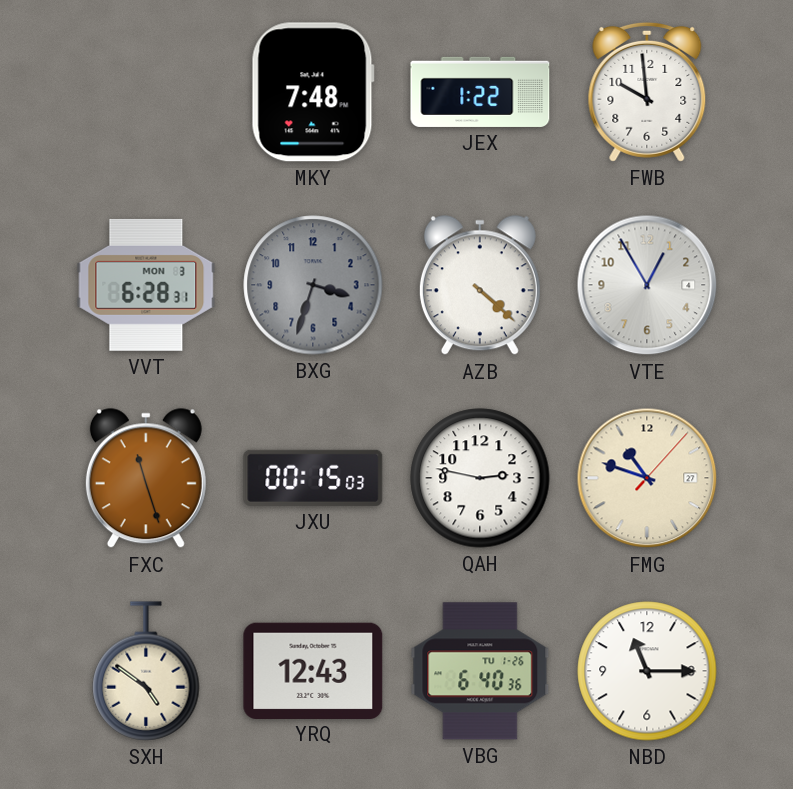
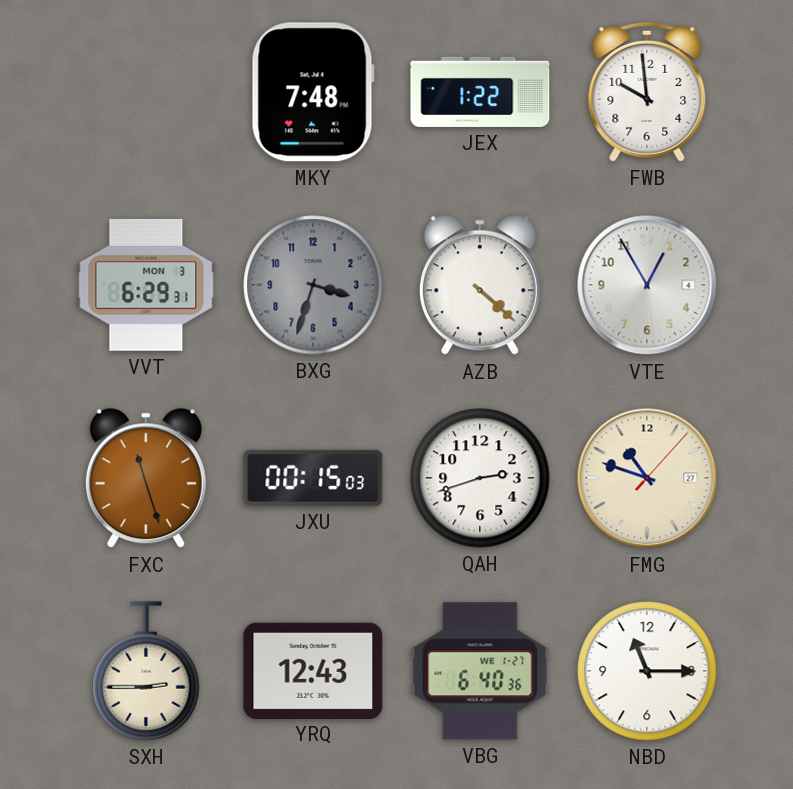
VVT: 6:28 -> 6:29
QAH: 2:47 -> 2:42
SXH: 4:51 -> 2:45
VBG date: TU 1-26 -> WE 1-27
